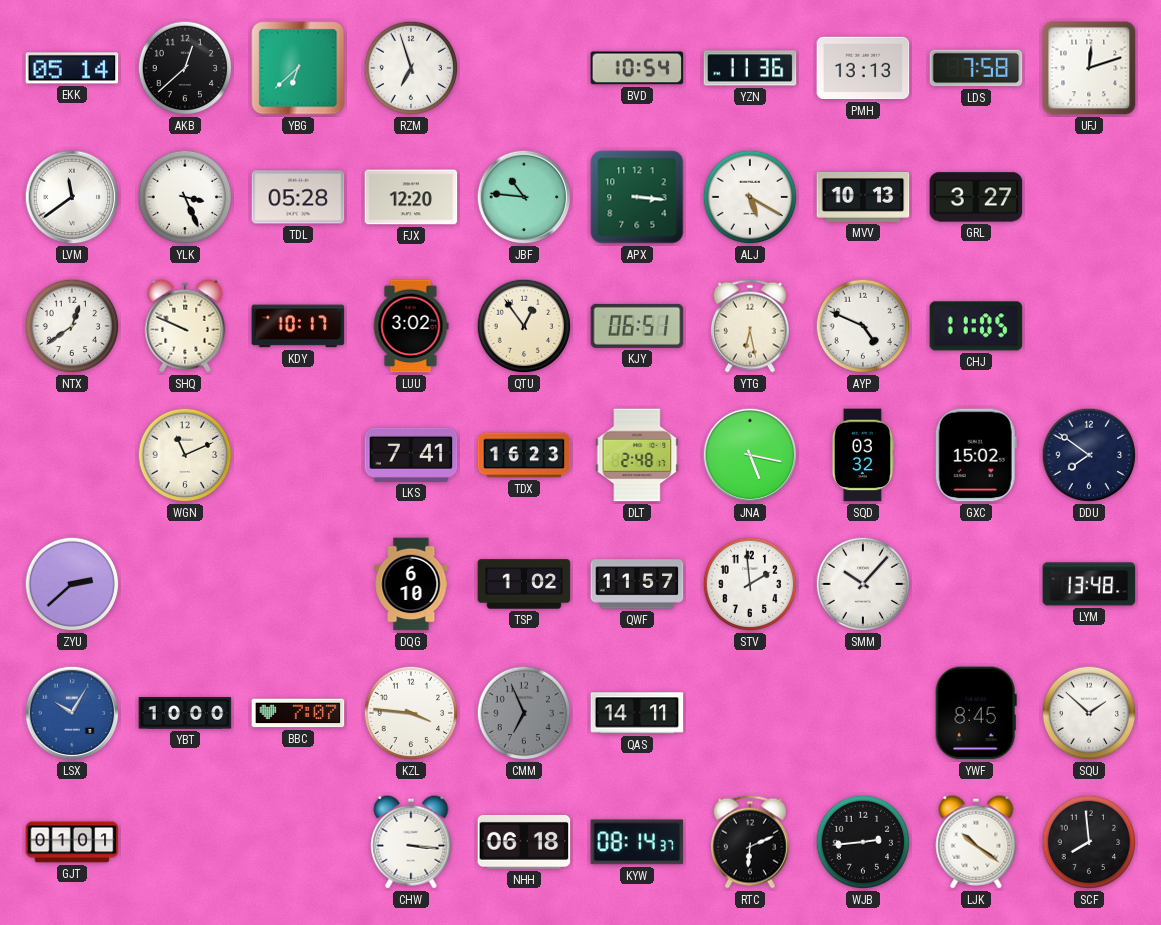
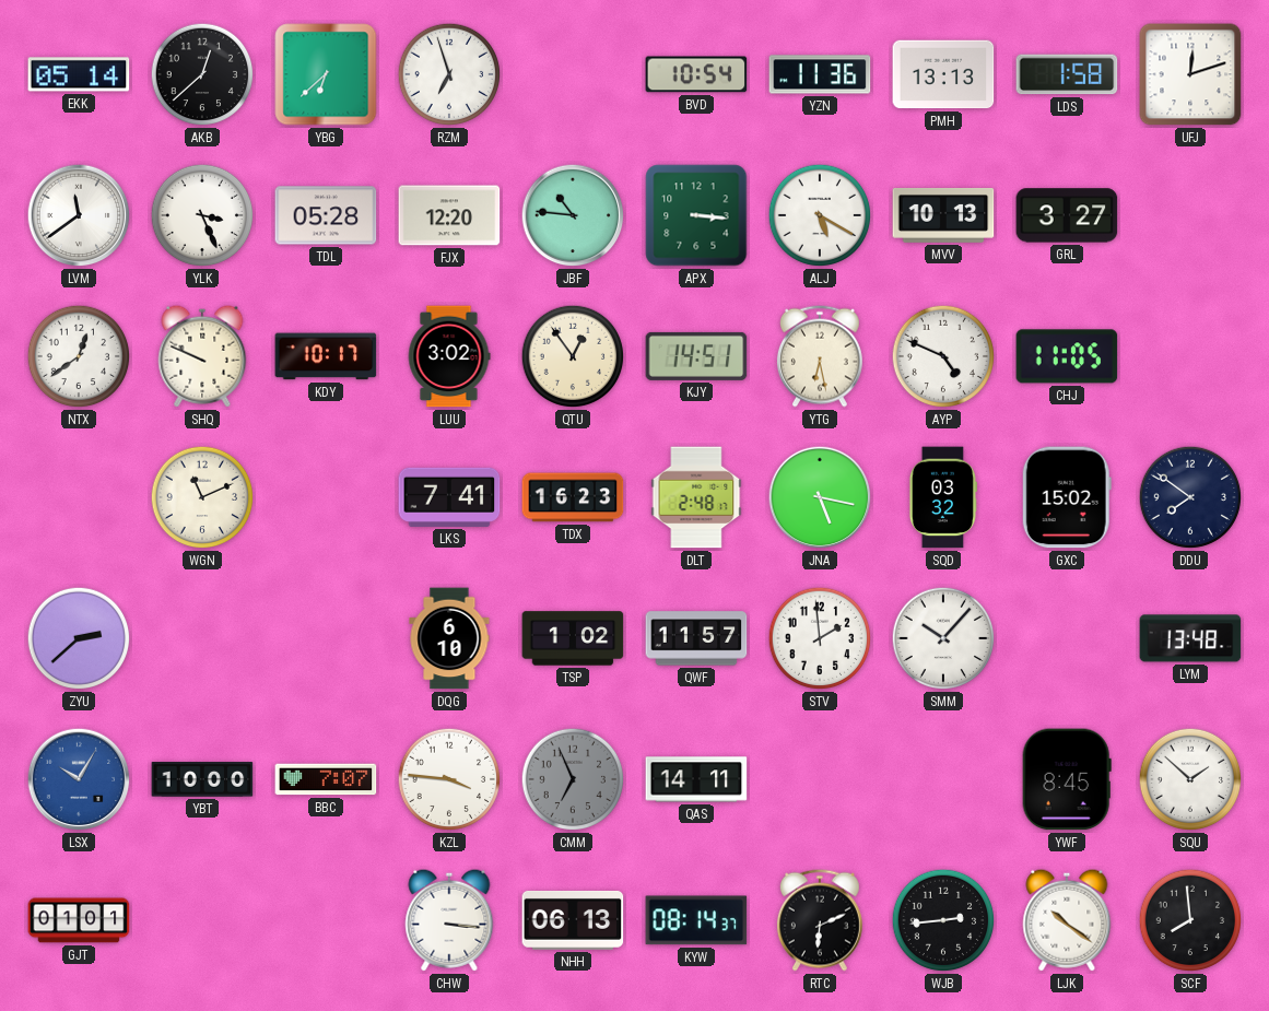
LDS: 7:58 -> 1:58
KJY: 06:51 -> 14:51
NHH: 06:18 -> 06:13
